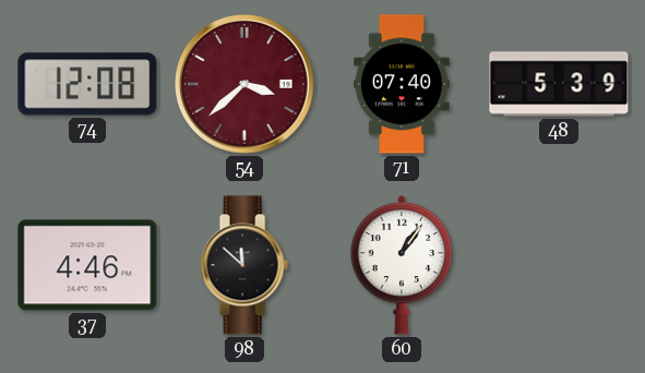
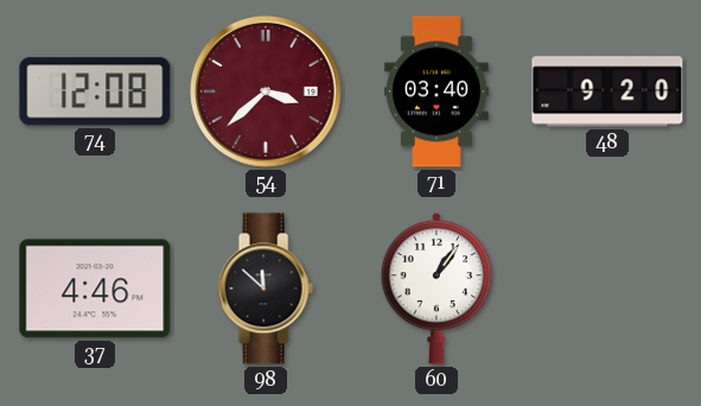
71: 07:40 -> 03:40
48: 5:39 -> 9:20
